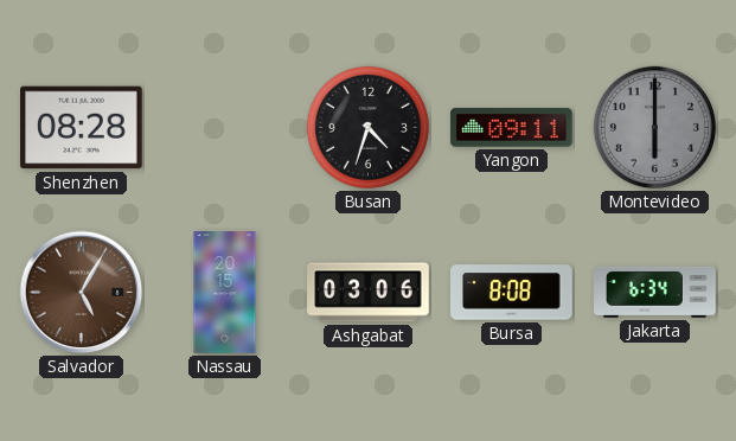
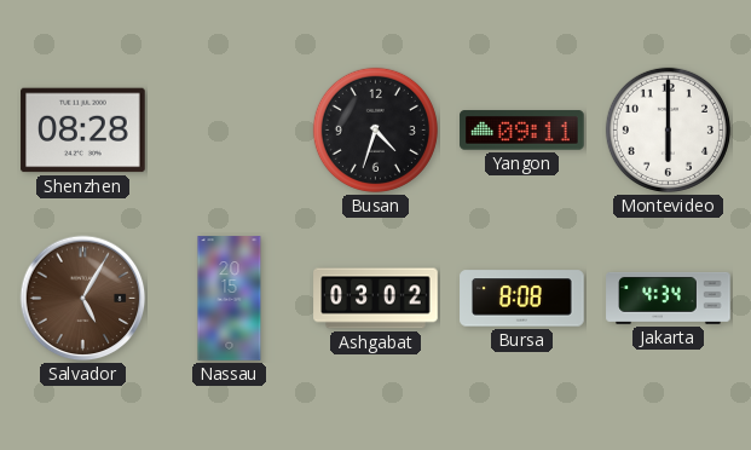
Montevideo dial: grey -> white
Ashgabat: 03:06 -> 03:02
Jakarta: 6:34 -> 4:34
